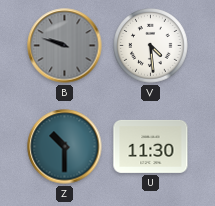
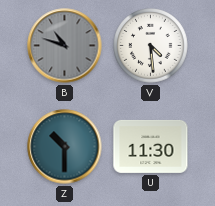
B: 9:48 -> 10:48
